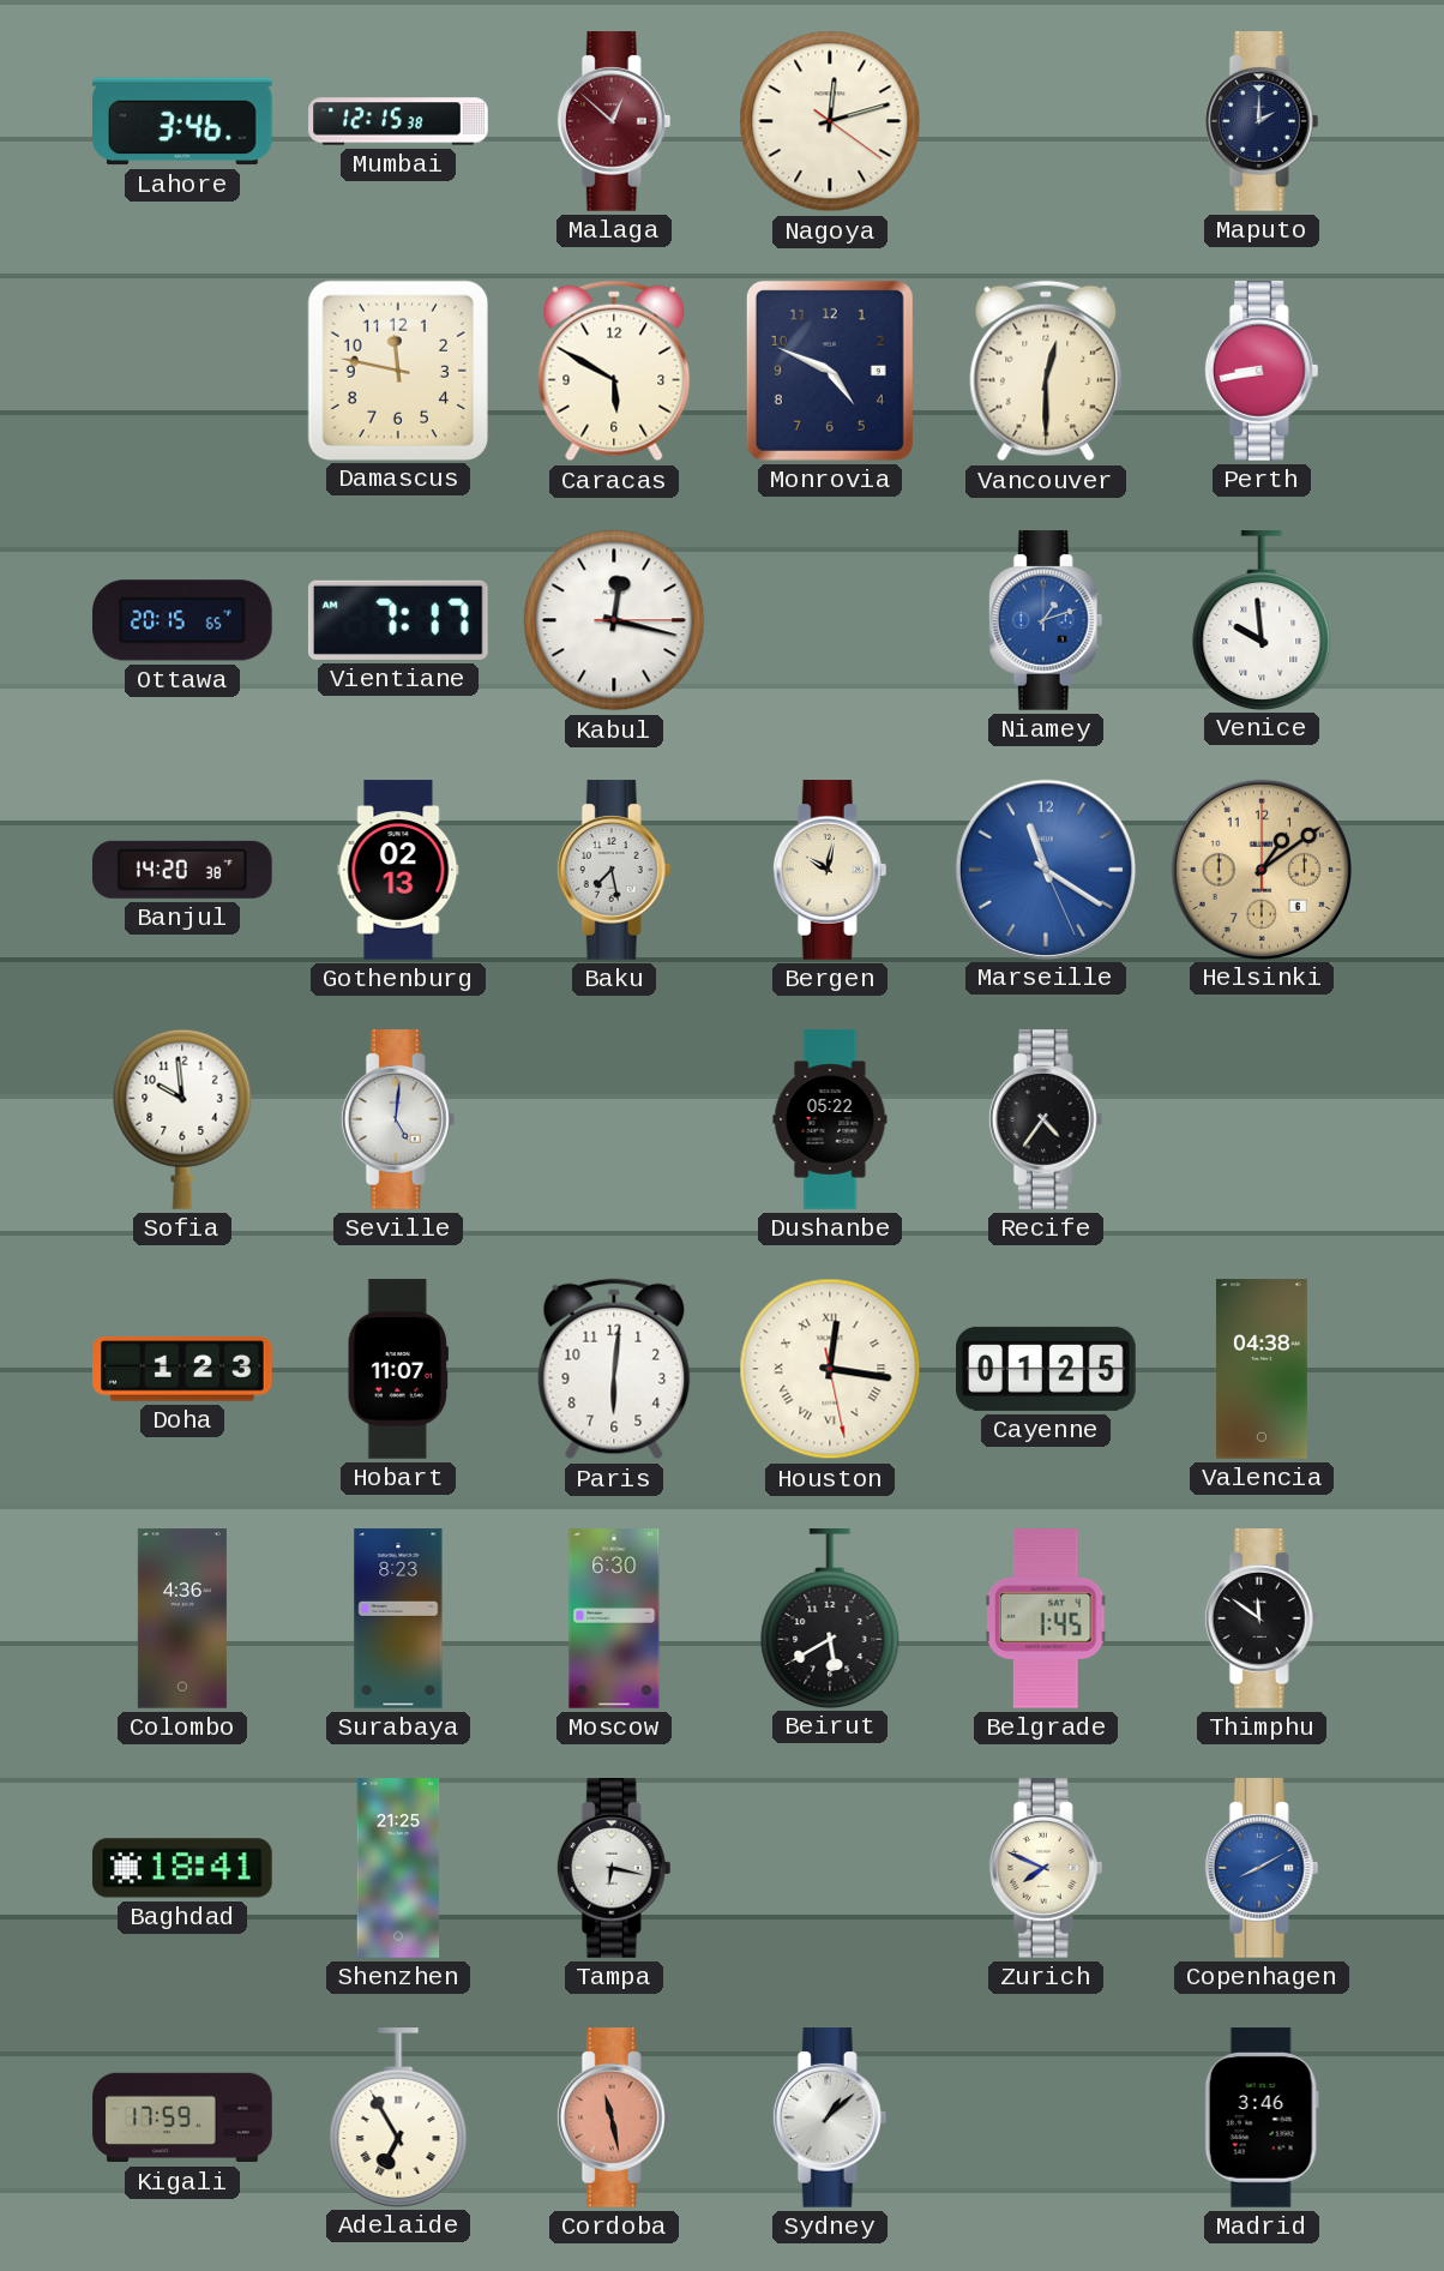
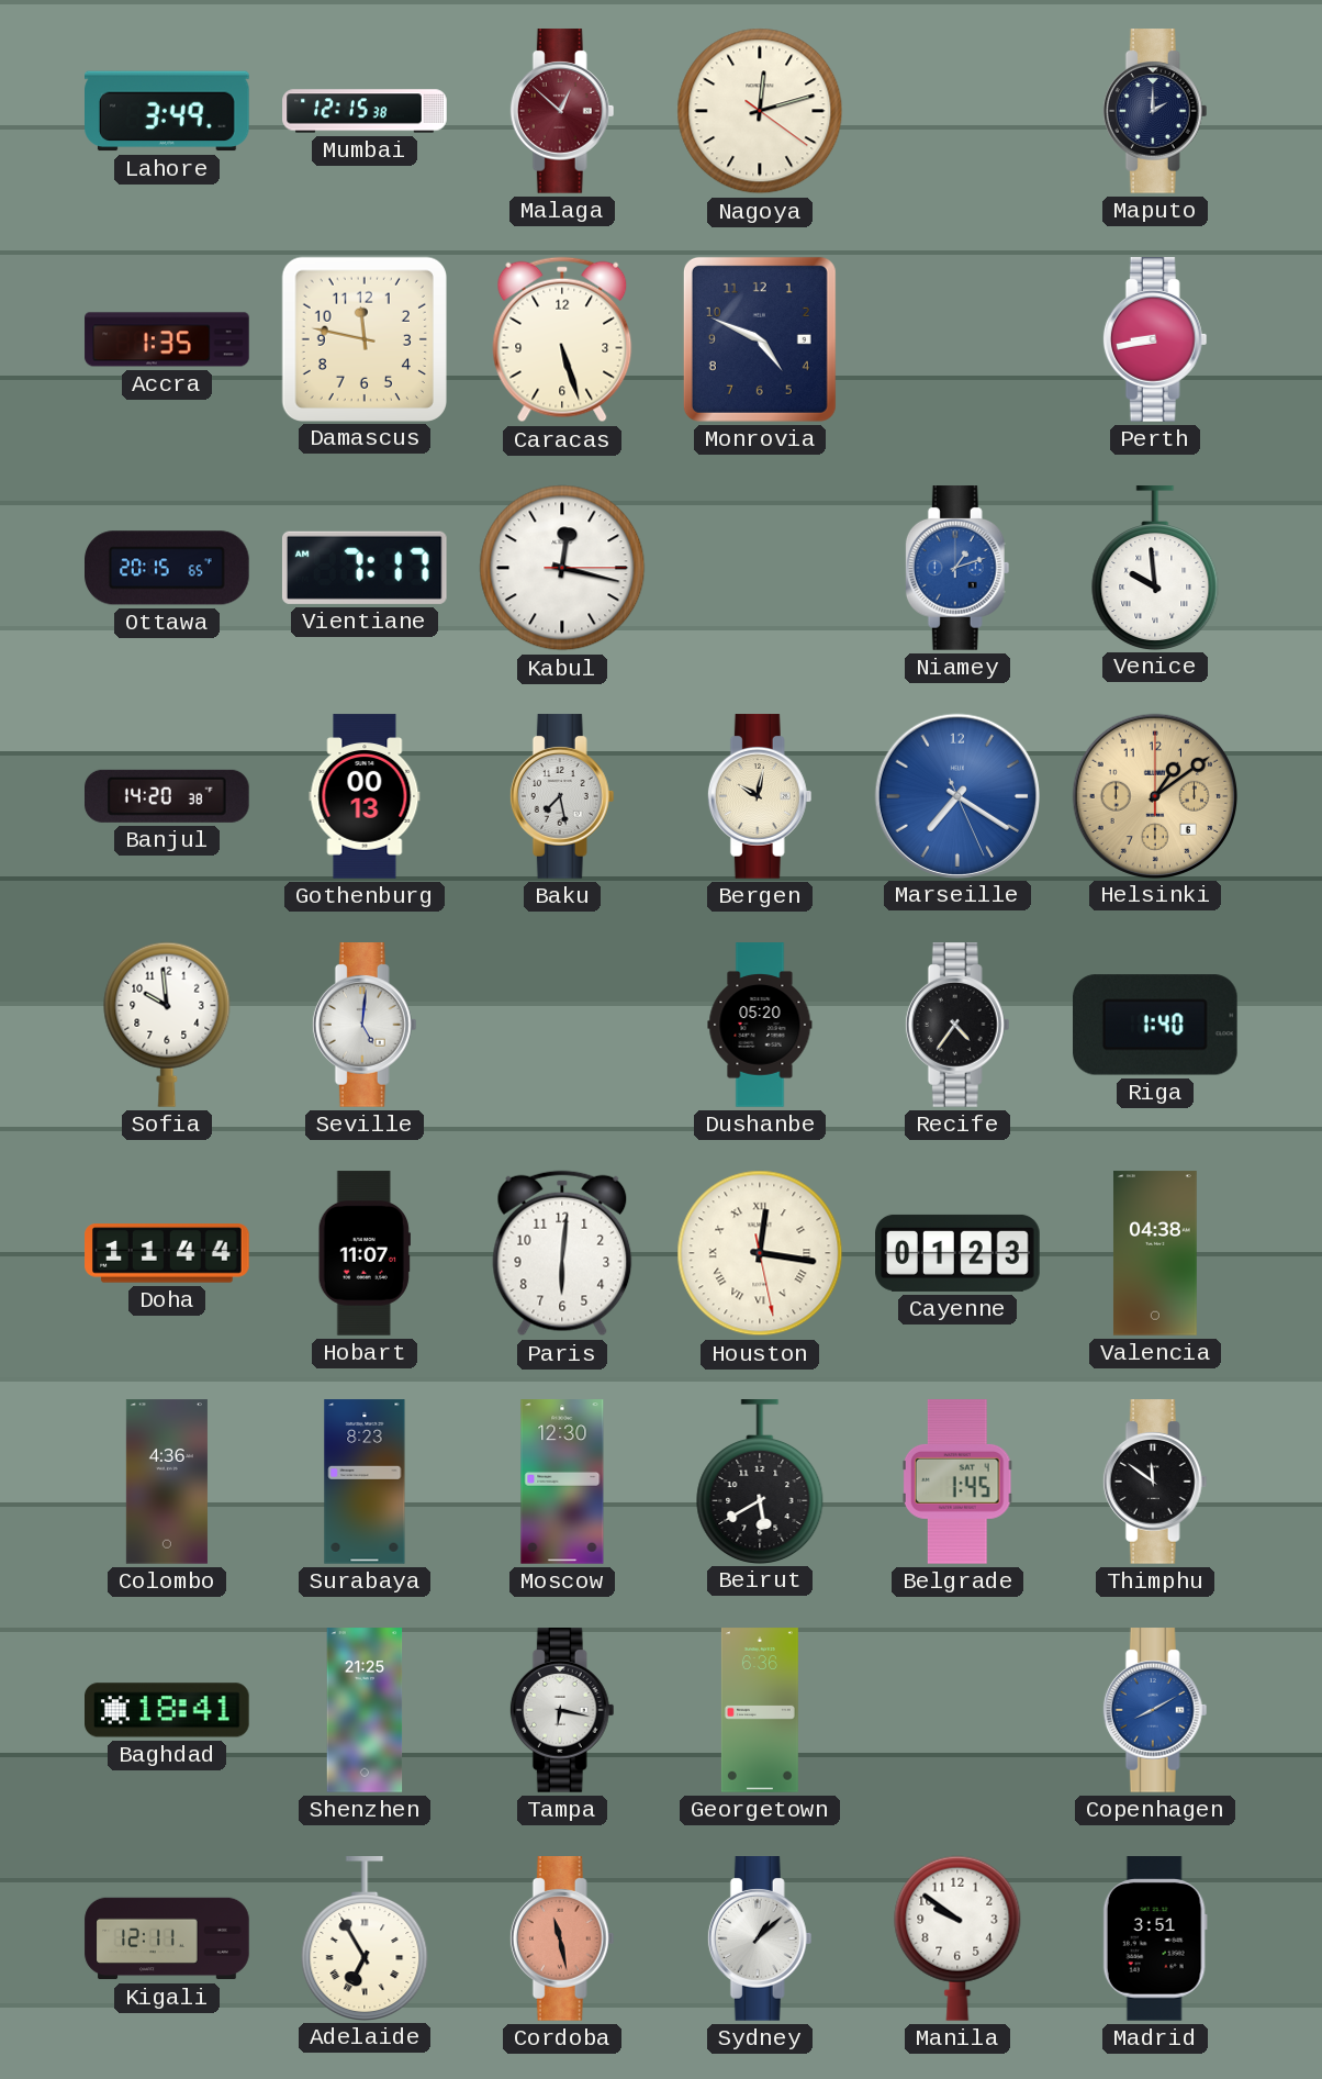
Lahore: 3:46 -> 3:49
Accra: none -> 1:35
Caracas: 5:50 -> 5:27
Vancouver: 12:30 -> none
Gothenburg: 02:13 -> 00:13
Marseille: 11:20 -> 7:20
Dushanbe: 05:22 -> 05:20
Riga: none -> 1:40
Doha: 1:23 -> 11:44
Cayenne: 01:25 -> 01:23
Moscow: 6:30 -> 12:30
Georgetown: none -> 6:36
Zurich: 7:49 -> none
Kigali: 17:59 -> 12:11
Manila: none -> 9:51
Madrid: 3:46 -> 3:51
